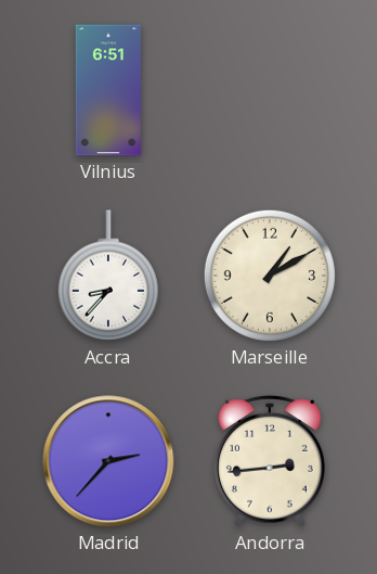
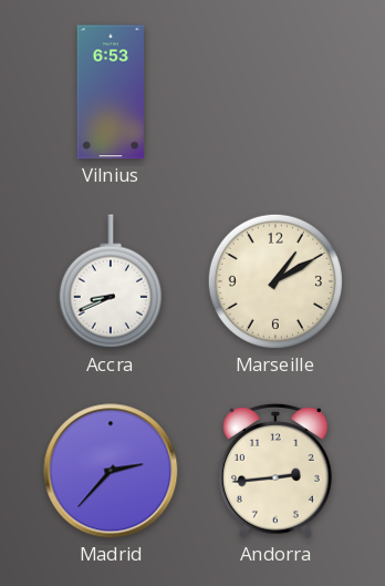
Vilnius: 6:51 -> 6:53
Accra: 8:37 -> 8:41
